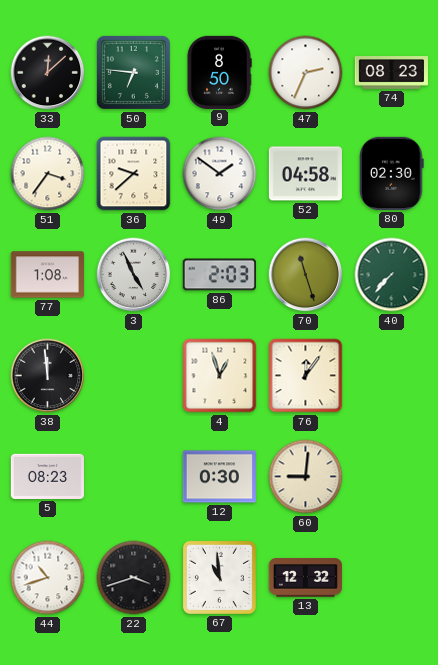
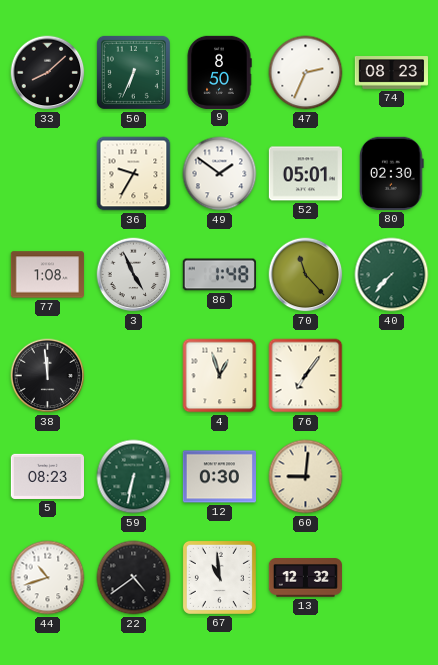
33: 12:08 -> 8:08
50: 6:46 -> 6:34
51: 3:36 -> none
36: 9:38 -> 9:35
52: 04:58 -> 05:01
86: 2:03 -> 1:48
70: 11:27 -> 11:23
76: 12:06 -> 7:06
59: none -> 6:32
22: 3:42 -> 4:39
